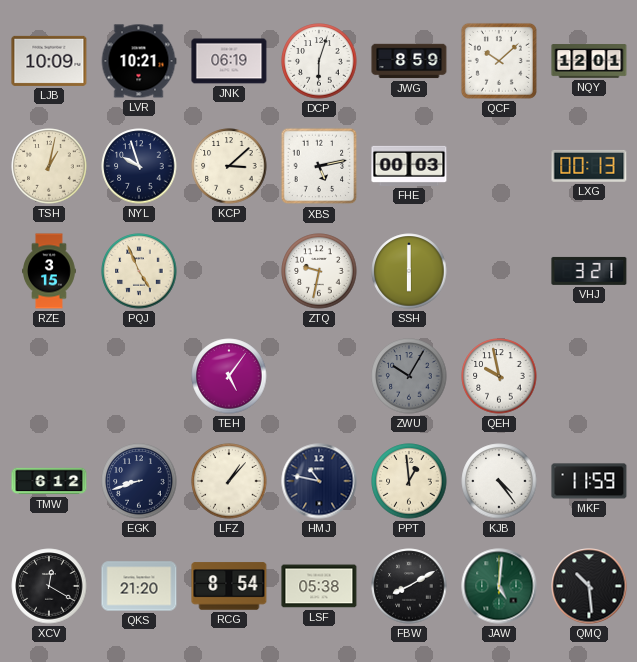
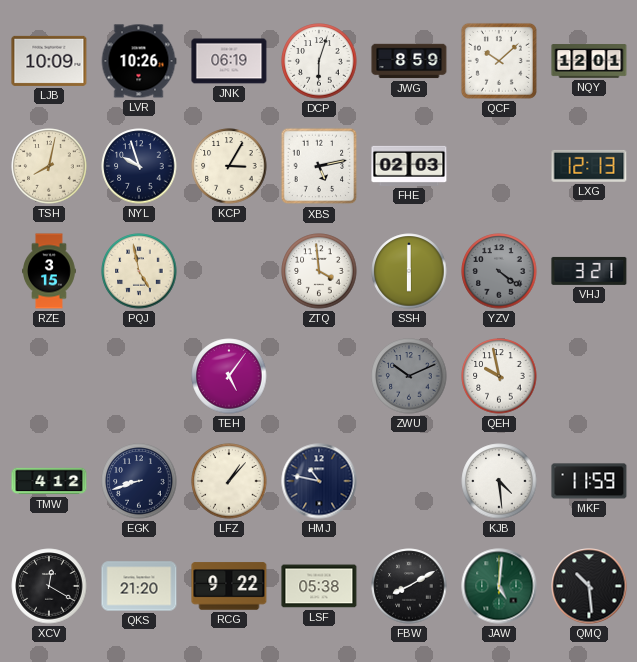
LVR: 10:21 -> 10:26
TSH: 1:02 -> 8:02
KCP: 3:08 -> 3:05
FHE: 00:03 -> 02:03
LXG: 00:13 -> 12:13
PQJ: 4:56 -> 4:58
ZTQ: 9:32 -> 3:59
YZV: none -> 4:21
ZWU: 10:05 -> 10:11
TMW: 6:12 -> 4:12
PPT: 12:59 -> none
KJB: 4:24 -> 4:29
RCG: 8:54 -> 9:22
